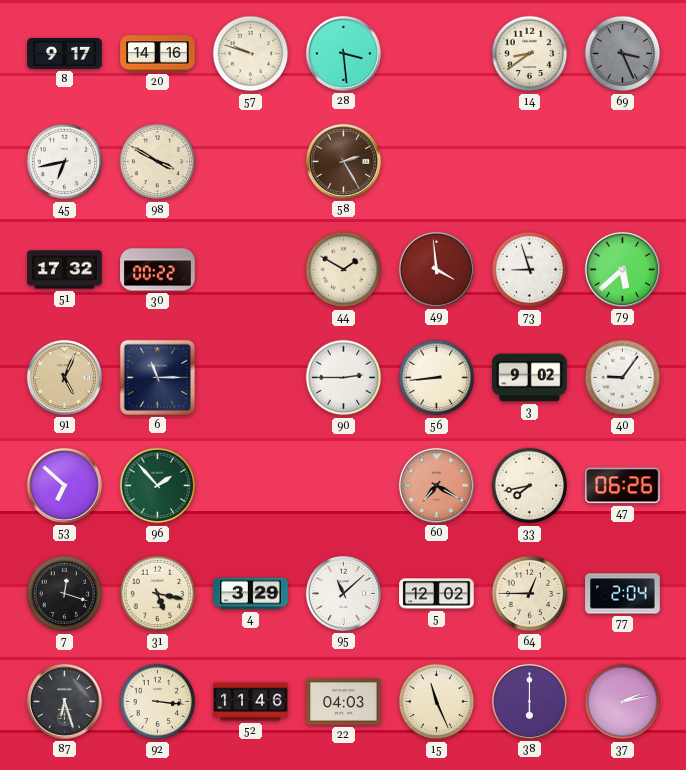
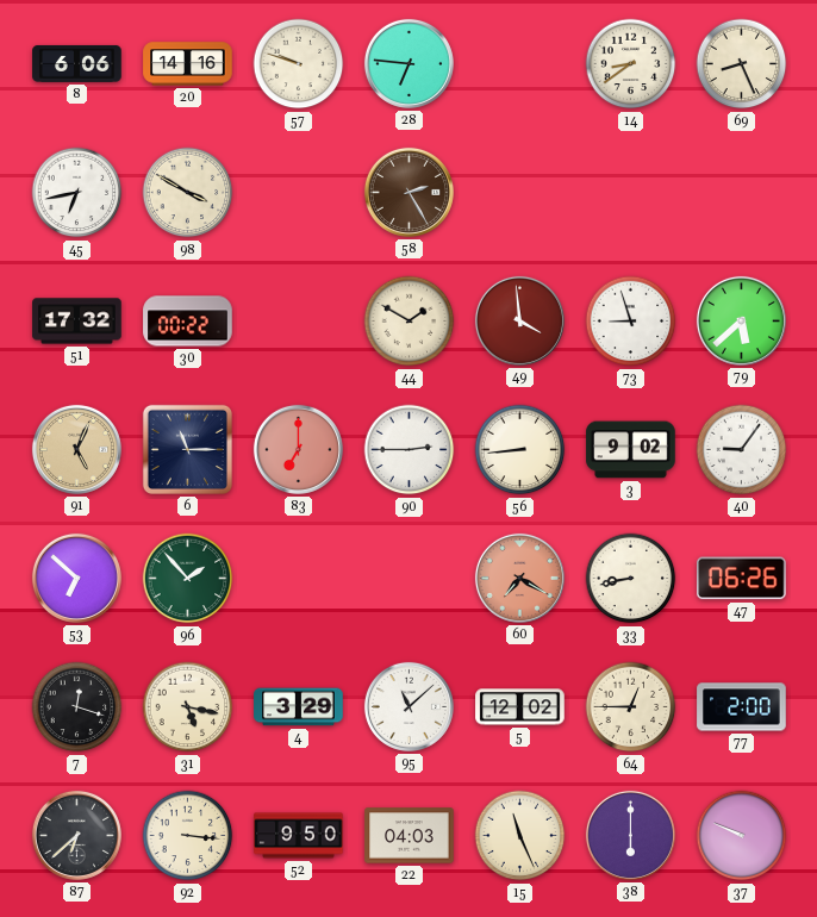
8: 9:17 -> 6:06
28: 3:29 -> 6:46
69: 3:26 -> 8:26
69 dial: grey -> cream
83: none -> 7:00
33: 7:43 -> 8:43
77: 2:04 -> 2:00
87: 6:27 -> 6:38
52: 11:46 -> 9:50
37: 2:13 -> 9:49
